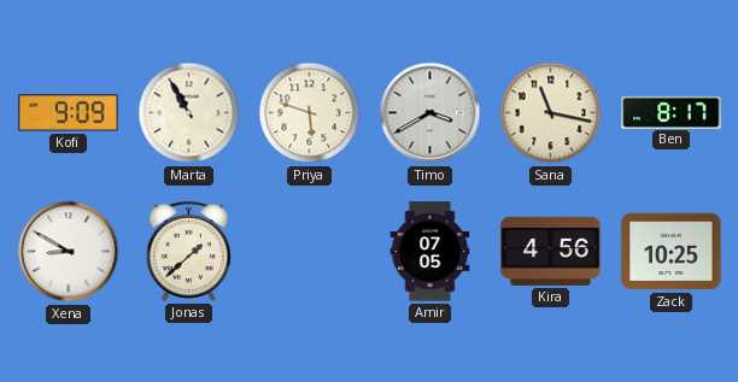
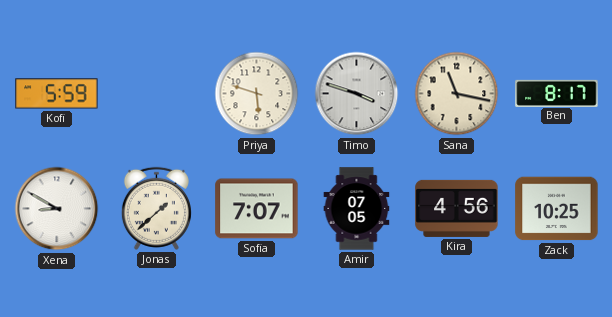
Kofi: 9:09 -> 5:59
Marta: 10:55 -> none
Timo: 3:40 -> 3:48
Sofia: none -> 7:07
